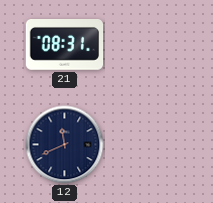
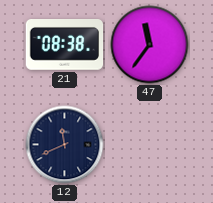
21: 08:31 -> 08:38
47: none -> 11:36
